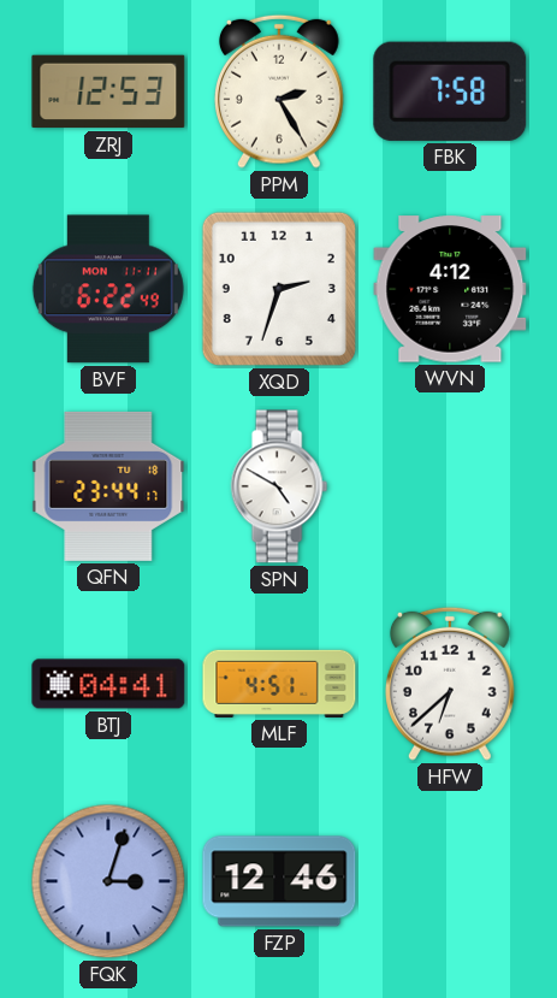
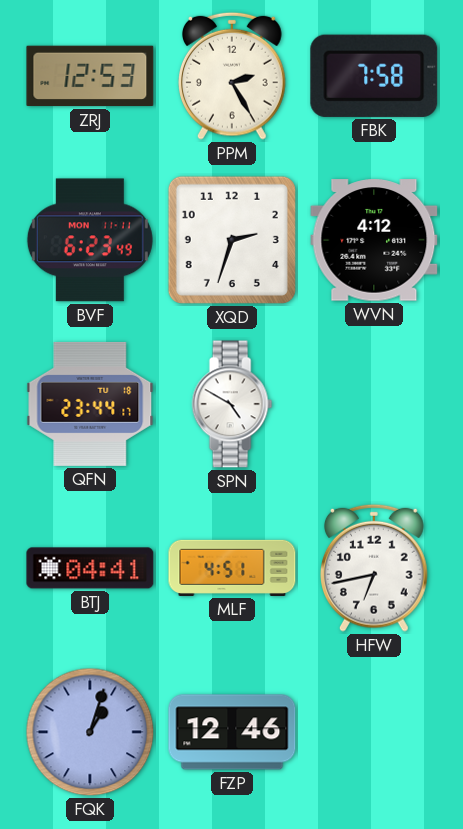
BVF: 6:22 -> 6:23
HFW: 6:38 -> 6:43
FQK: 3:03 -> 1:03
